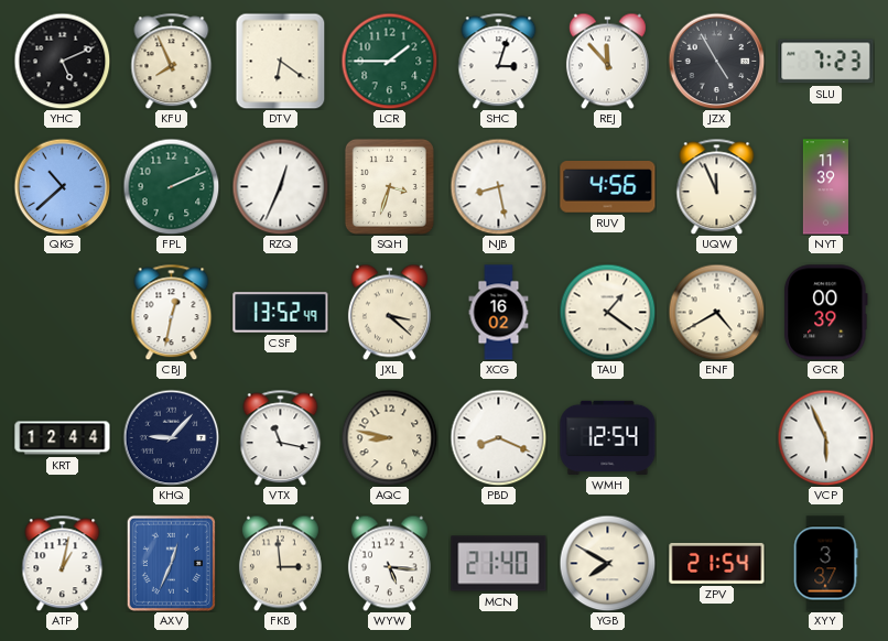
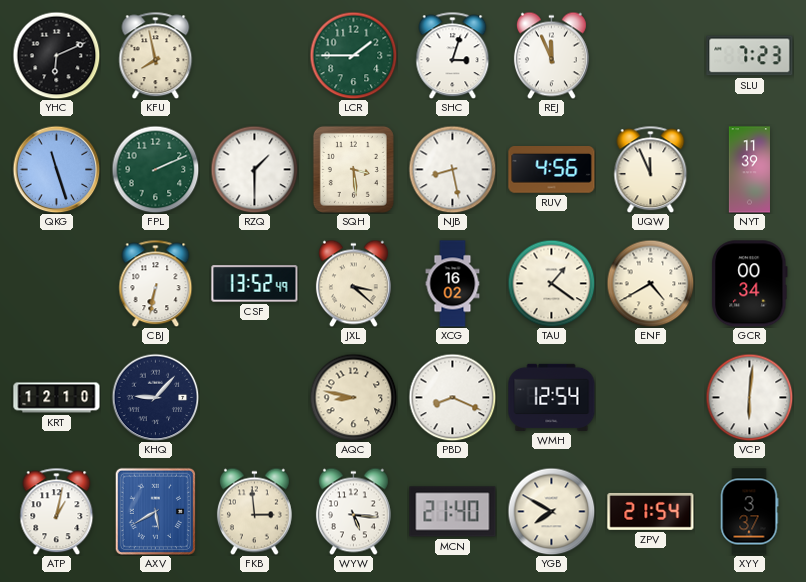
YHC: 5:11 -> 6:11
KFU: 7:56 -> 7:58
DTV: 6:21 -> none
REJ: 11:53 -> 11:56
JZX: 4:55 -> none
QKG: 10:38 -> 11:27
RZQ: 12:34 -> 1:30
SQH: 3:33 -> 3:29
CBJ: 12:32 -> 6:32
GCR: 00:39 -> 00:34
KRT: 12:44 -> 12:10
VTX: 11:17 -> none
VCP: 5:56 -> 6:01
AXV: 12:34 -> 5:40
